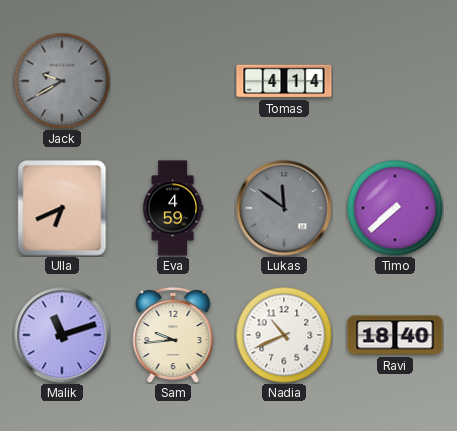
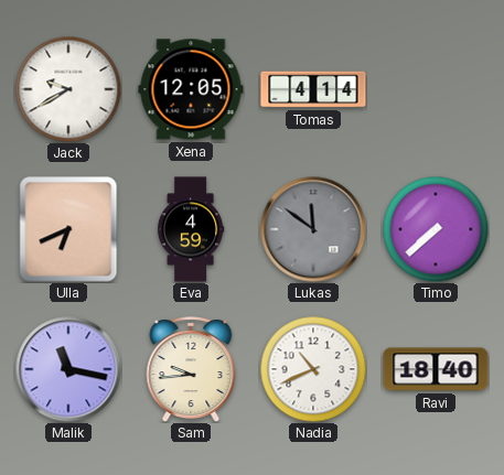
Jack dial: grey -> white
Xena: none -> 12:05
Malik: 11:12 -> 11:17
